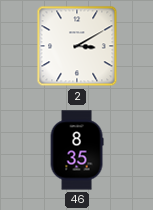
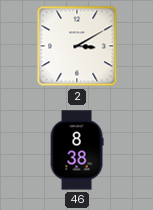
46: 8:35 -> 8:38
